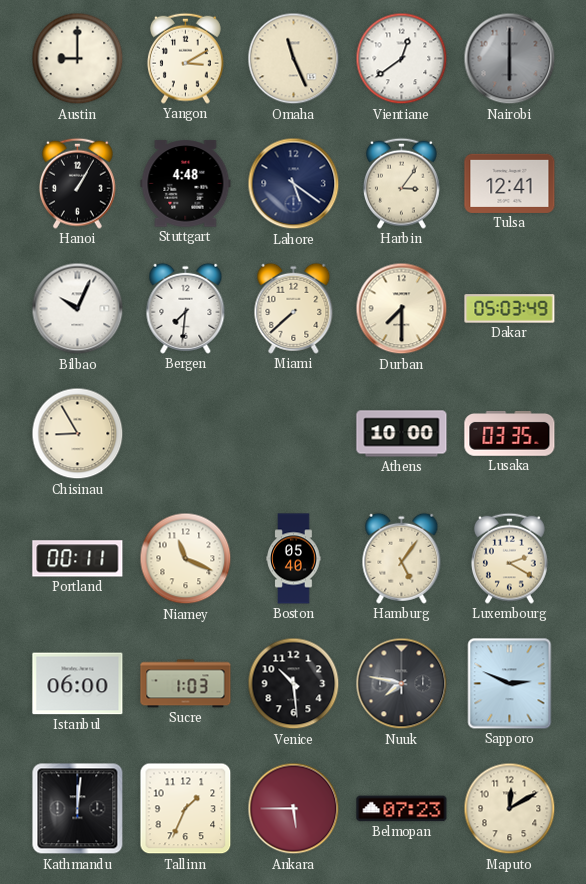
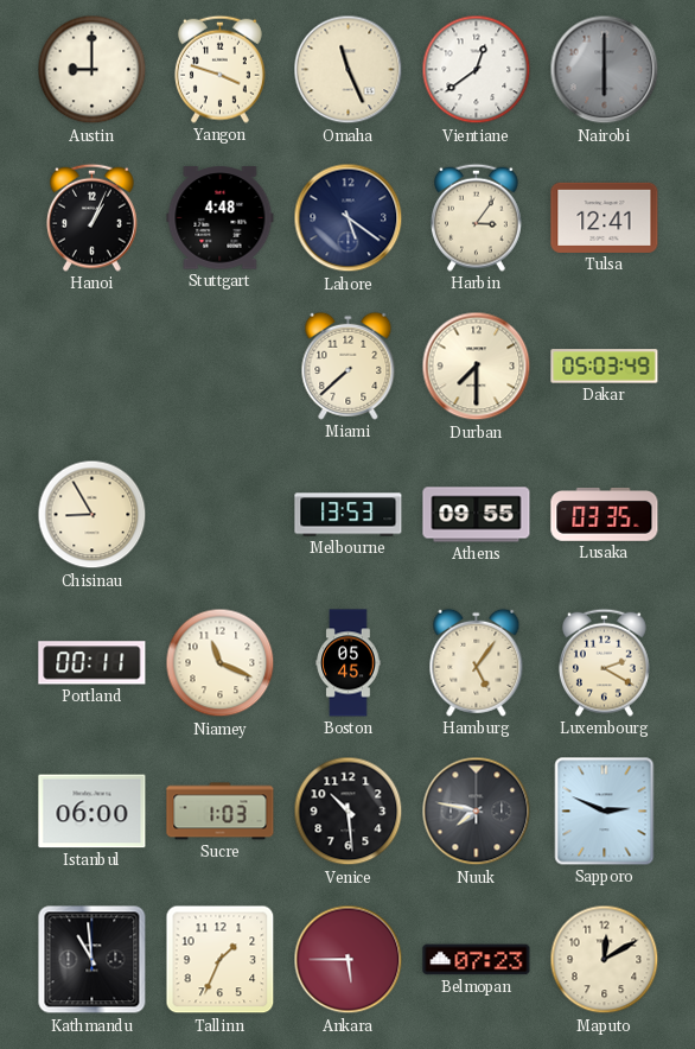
Yangon: 3:10 -> 3:48
Hanoi: 1:05 -> 1:04
Bilbao: 10:04 -> none
Bergen: 7:31 -> none
Melbourne: none -> 13:53
Athens: 10:00 -> 09:55
Boston: 05:40 -> 05:45
Kathmandu: 12:01 -> 10:59
